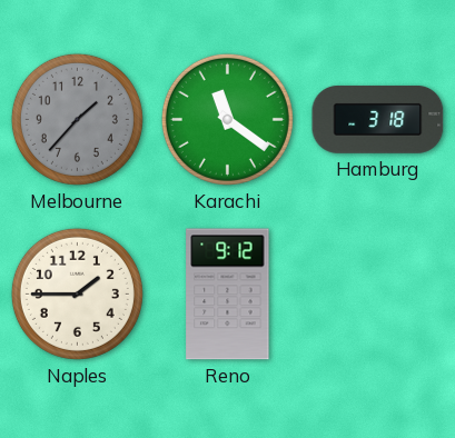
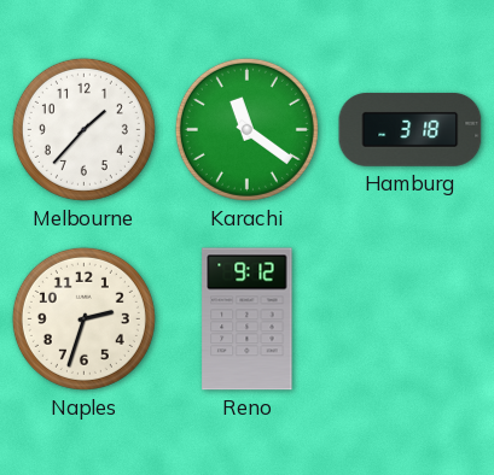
Melbourne dial: grey -> white
Naples: 1:45 -> 2:33
